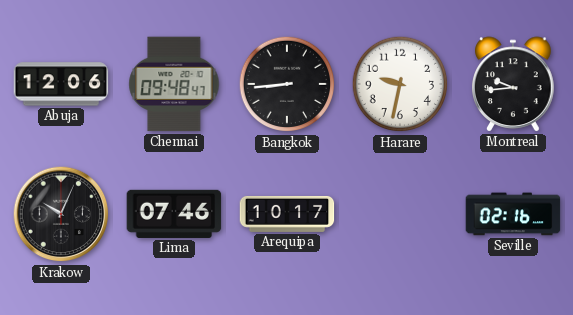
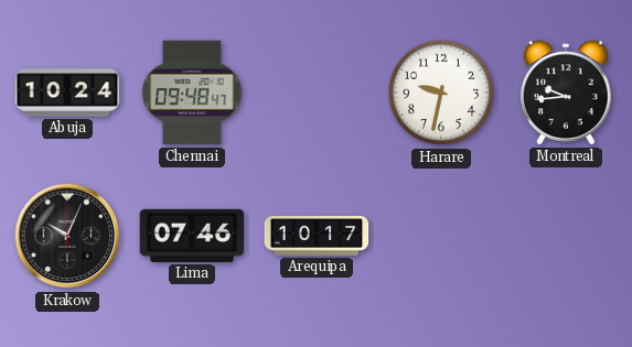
Abuja: 12:06 -> 10:24
Bangkok: 8:44 -> none
Seville: 02:16 -> none
